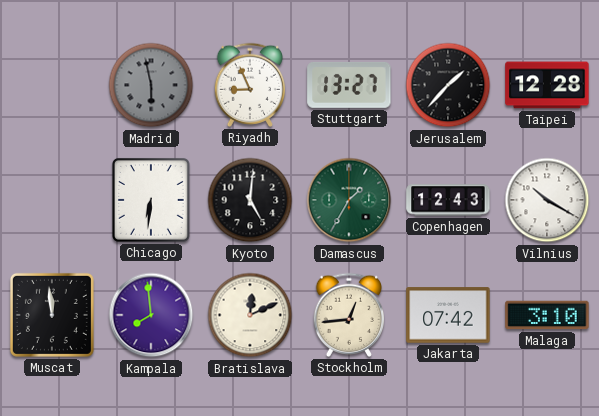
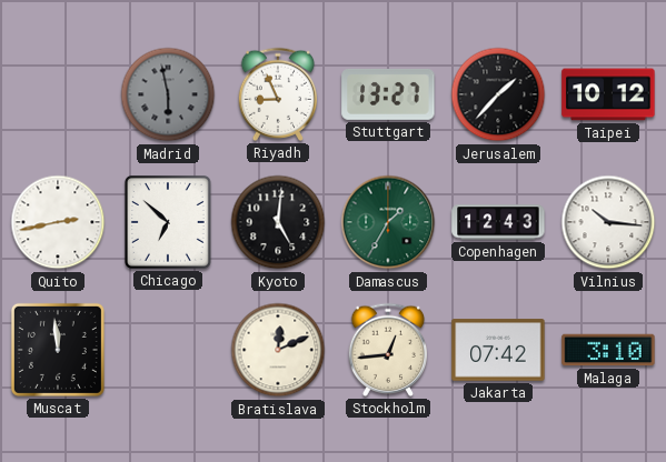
Taipei: 12:28 -> 10:12
Quito: none -> 2:43
Chicago: 6:31 -> 6:52
Vilnius: 10:20 -> 10:16
Kampala: 7:59 -> none
